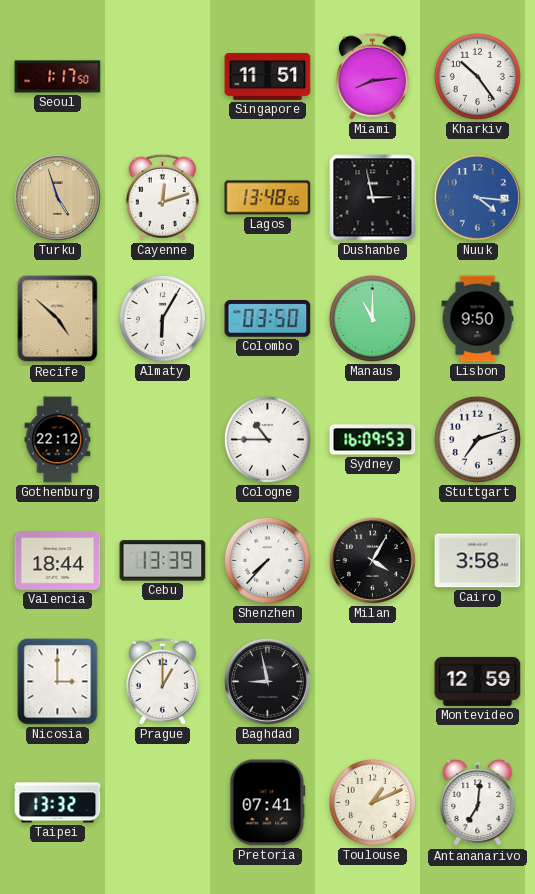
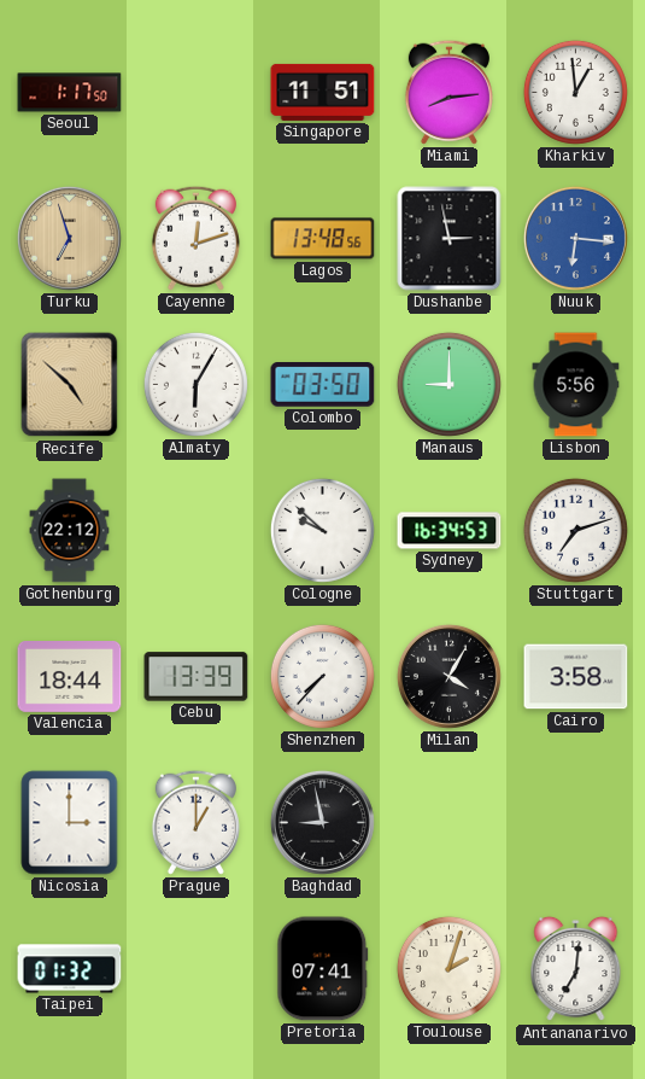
Kharkiv: 10:24 -> 12:59
Turku: 4:57 -> 6:57
Nuuk: 4:16 -> 6:16
Manaus: 11:00 -> 9:00
Lisbon: 9:50 -> 5:56
Cologne: 10:45 -> 9:52
Sydney: 16:09 -> 16:34
Montevideo: 12:59 -> none
Taipei: 13:32 -> 01:32
Toulouse: 1:11 -> 2:03
